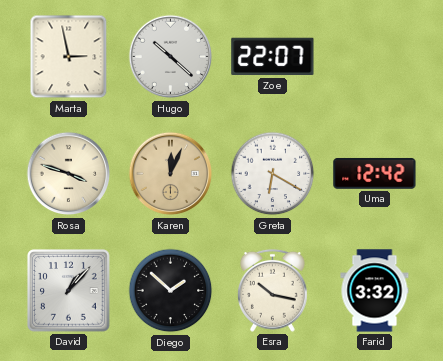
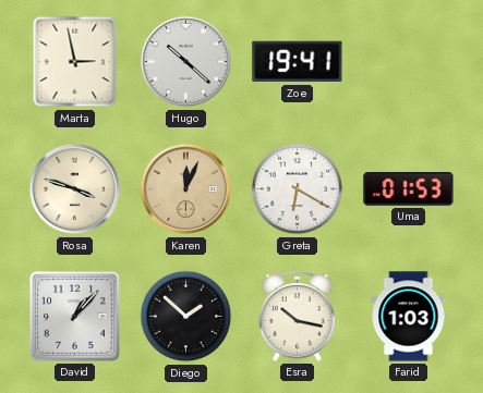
Zoe: 22:07 -> 19:41
Uma: 12:42 -> 01:53
Farid: 3:32 -> 1:03
